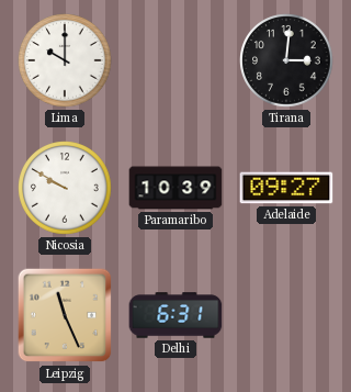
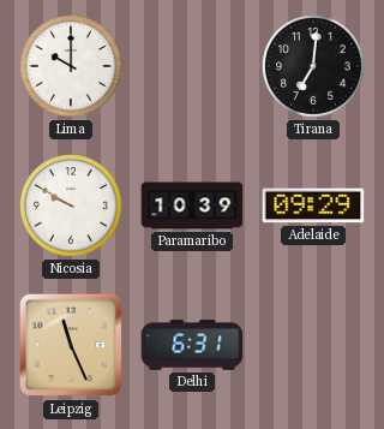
Tirana: 3:01 -> 7:01
Adelaide: 09:27 -> 09:29
